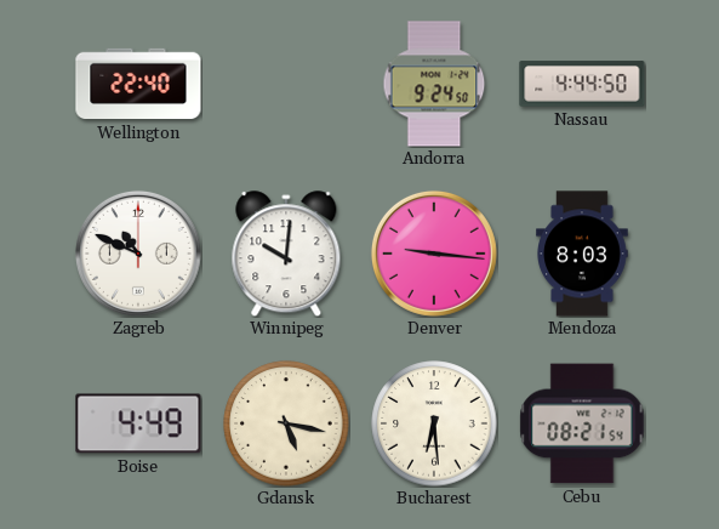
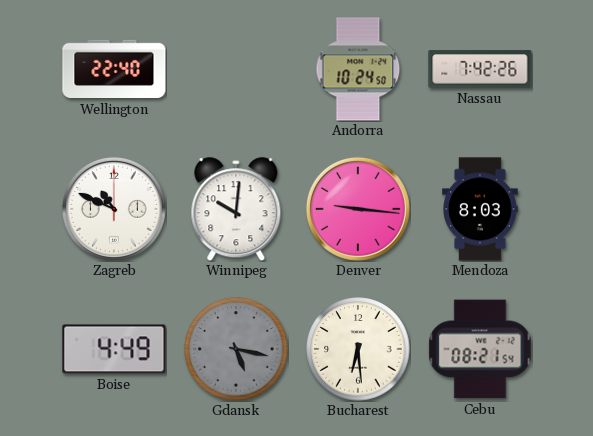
Andorra: 9:24 -> 10:24
Nassau: 4:44 -> 7:42
Gdansk dial: cream -> grey
